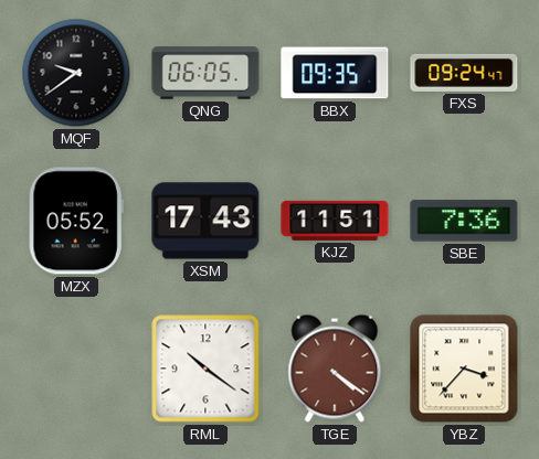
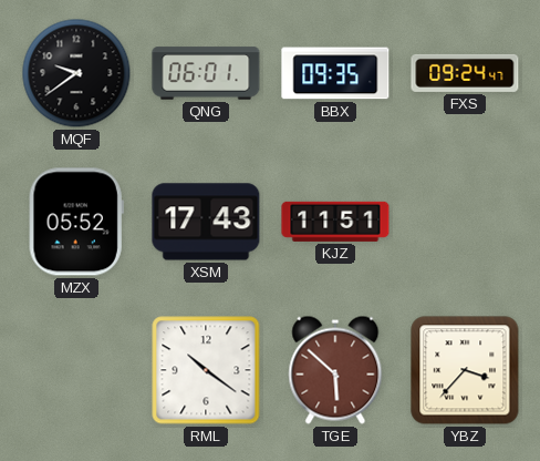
QNG: 06:05 -> 06:01
SBE: 7:36 -> none
TGE: 4:21 -> 5:52
